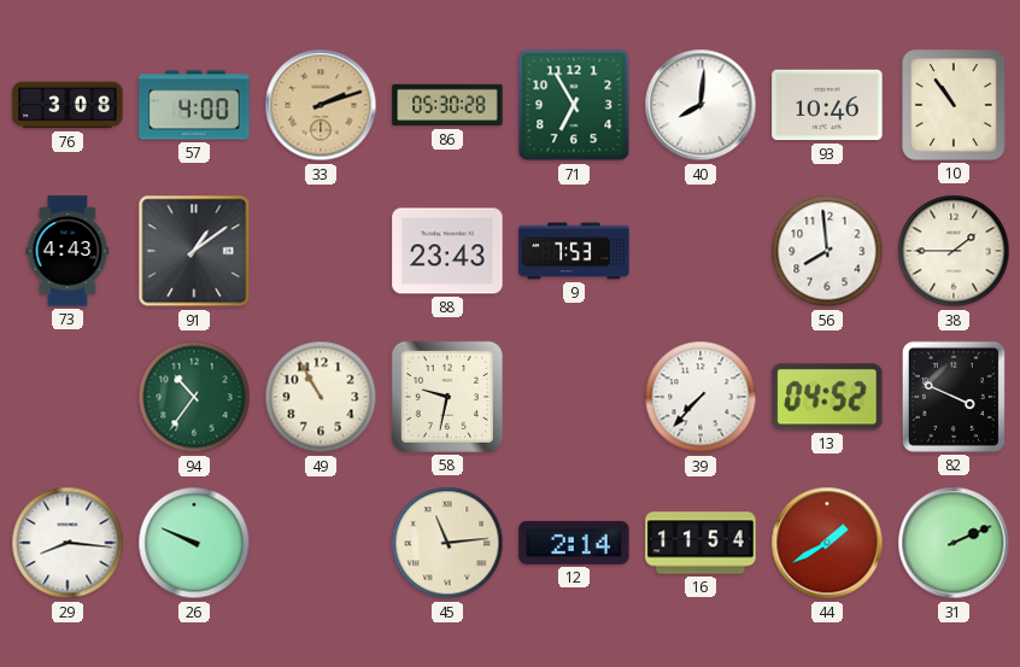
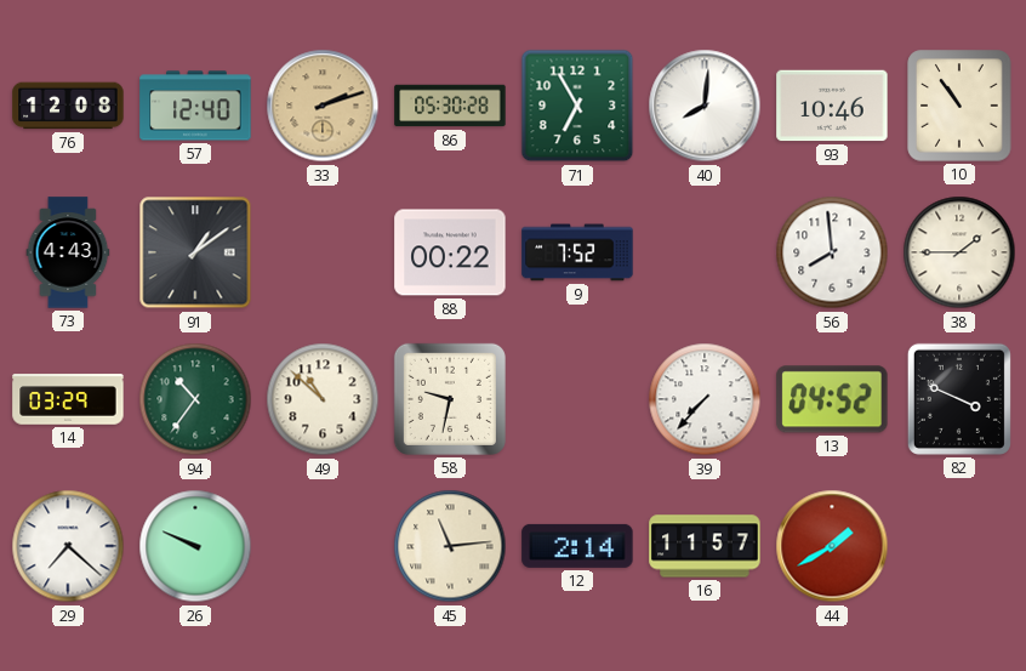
76: 3:08 -> 12:08
57: 4:00 -> 12:40
88: 23:43 -> 00:22
9: 7:53 -> 7:52
14: none -> 03:29
49: 10:55 -> 10:52
29: 8:16 -> 7:22
16: 11:54 -> 11:57
31: 2:11 -> none
